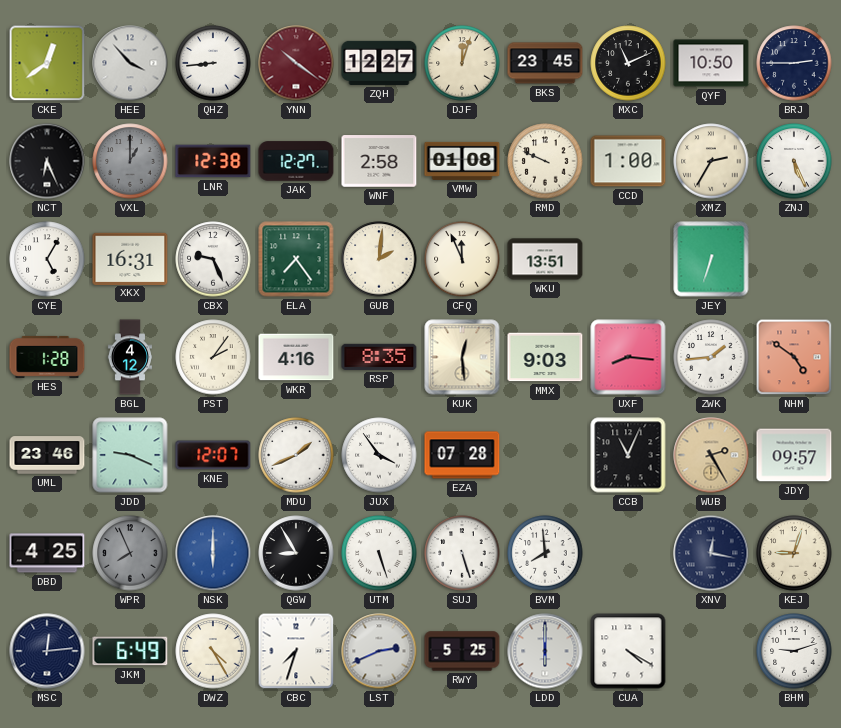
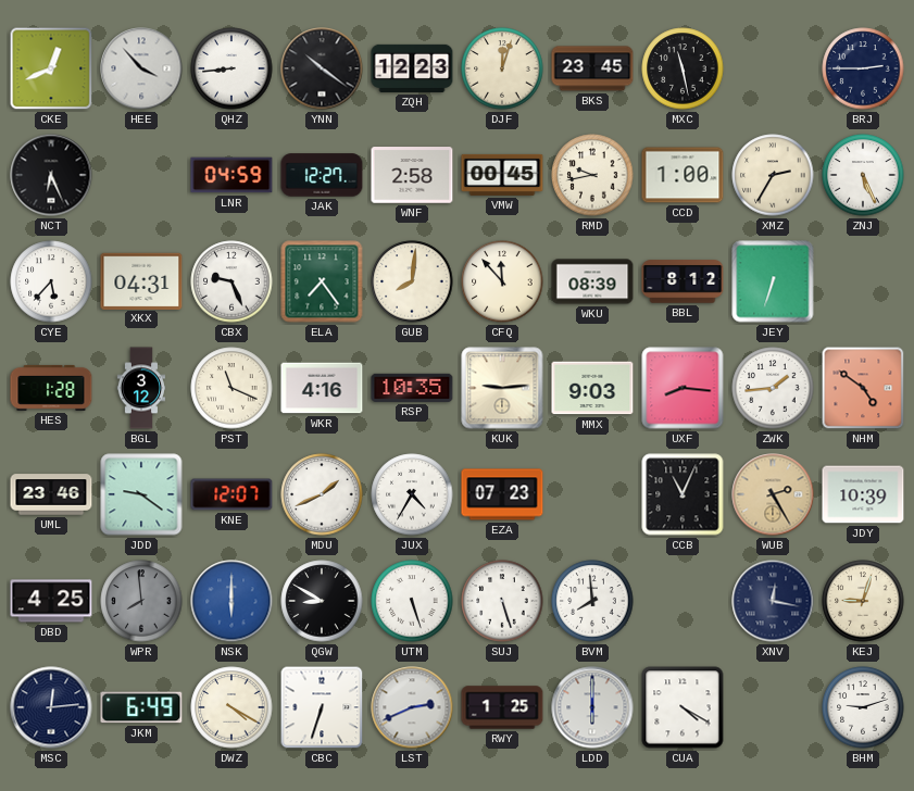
CKE: 12:39 -> 12:41
YNN dial: burgundy -> black
ZQH: 12:27 -> 12:23
MXC: 11:11 -> 11:28
QYF: 10:50 -> none
VXL: 1:00 -> none
LNR: 12:38 -> 04:59
VMW: 01:08 -> 00:45
RMD: 9:49 -> 9:43
CYE: 5:05 -> 5:37
XKX: 16:31 -> 04:31
GUB: 2:01 -> 8:01
CFQ: 11:56 -> 11:53
WKU: 13:51 -> 08:39
BBL: none -> 8:12
BGL: 4:12 -> 3:12
PST: 2:06 -> 11:19
RSP: 8:35 -> 10:35
KUK: 12:29 -> 9:14
JDD: 9:19 -> 9:21
JUX: 3:54 -> 4:35
EZA: 07:28 -> 07:23
JDY: 09:57 -> 10:39
WPR: 7:56 -> 7:59
QGW: 8:55 -> 8:50
DWZ: 4:25 -> 4:20
CBC: 7:33 -> 6:33
RWY: 5:25 -> 1:25
